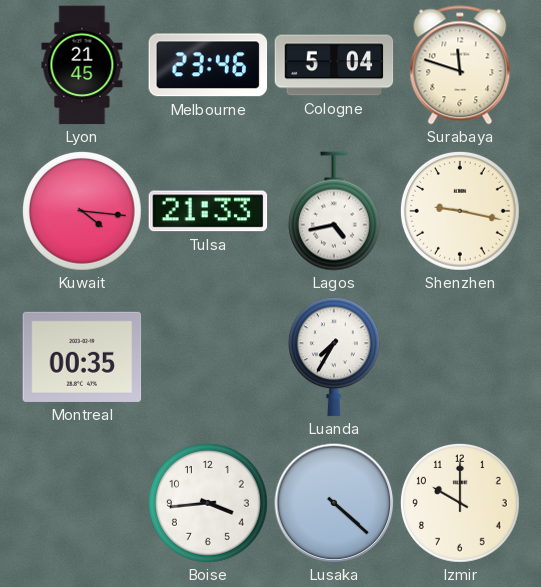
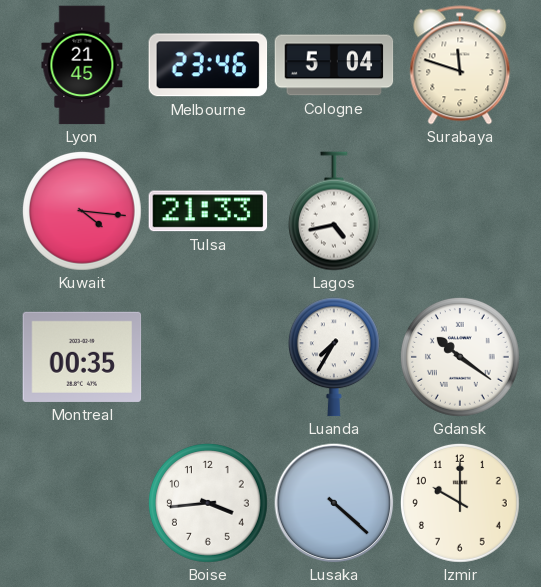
Shenzhen: 9:17 -> none
Gdansk: none -> 10:21
